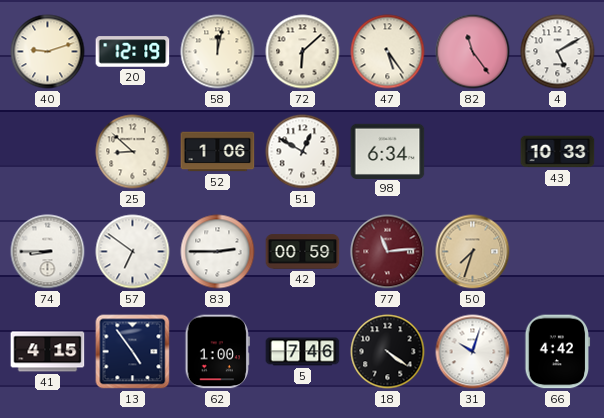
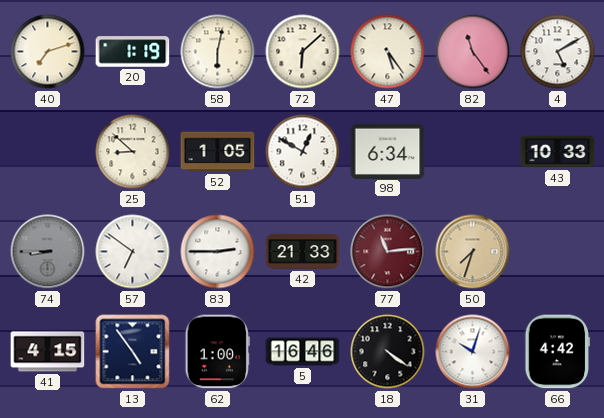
40: 9:12 -> 7:12
20: 12:19 -> 1:19
58: 12:02 -> 6:02
52: 1:06 -> 1:05
74 dial: white -> grey
42: 00:59 -> 21:33
5: 7:46 -> 16:46
